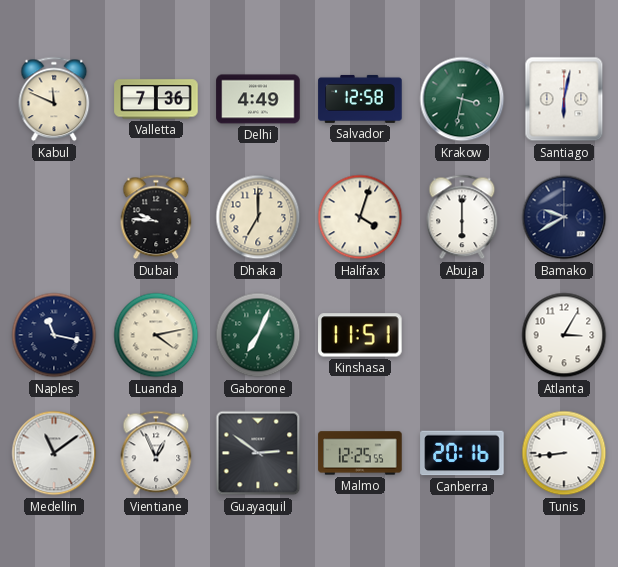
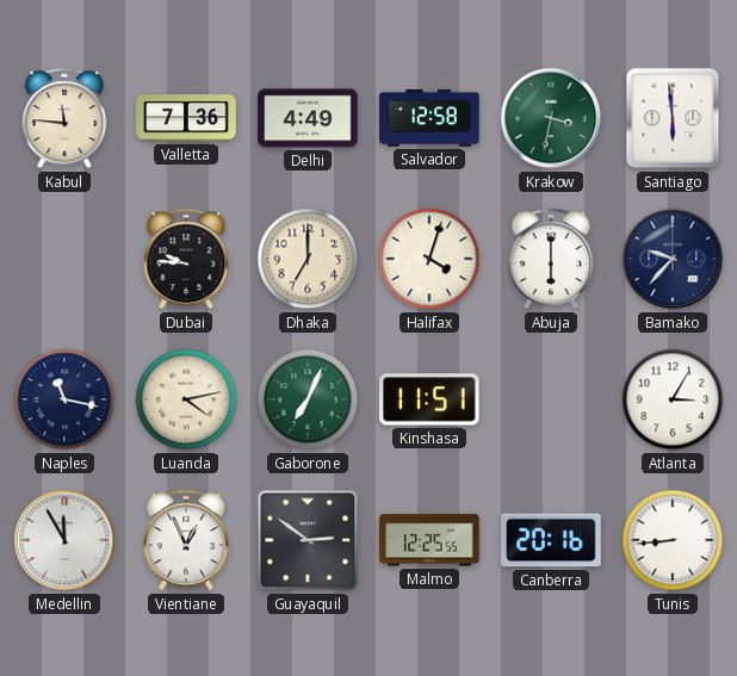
Kabul: 11:49 -> 11:46
Santiago: 6:02 -> 5:59
Bamako: 9:40 -> 9:37
Medellin: 11:09 -> 11:55
